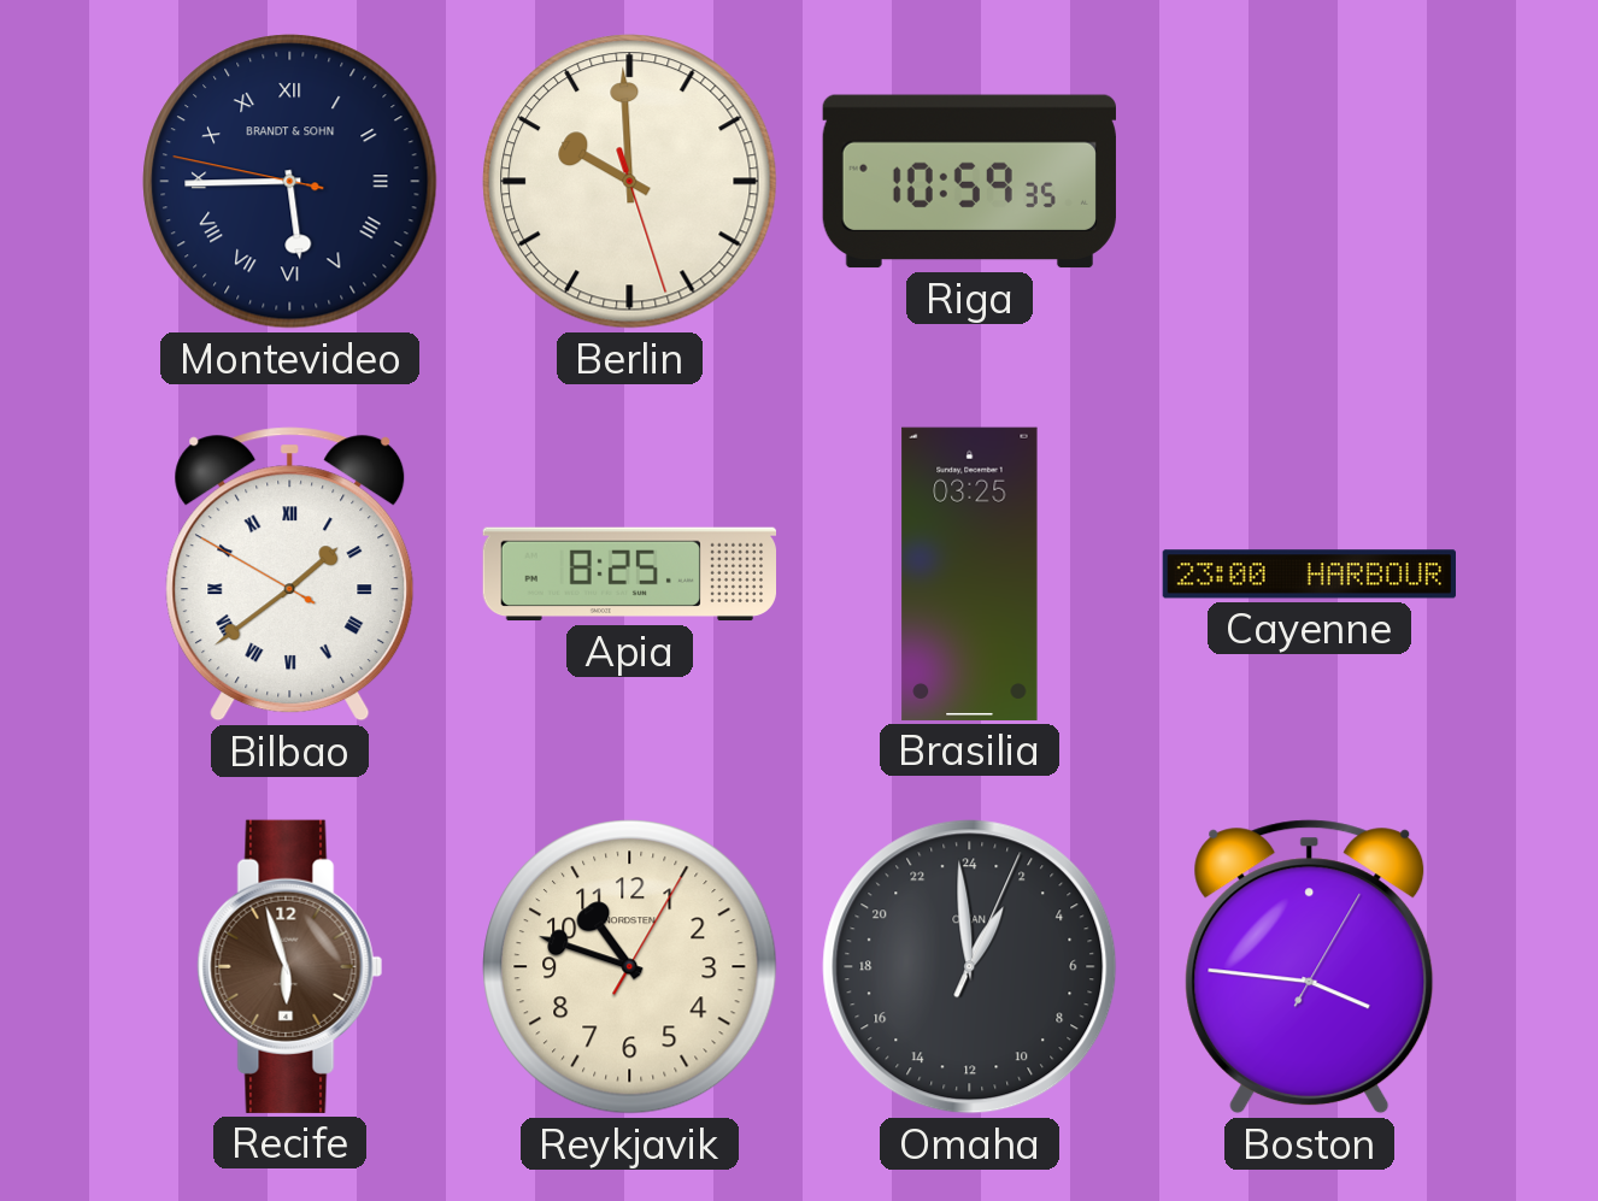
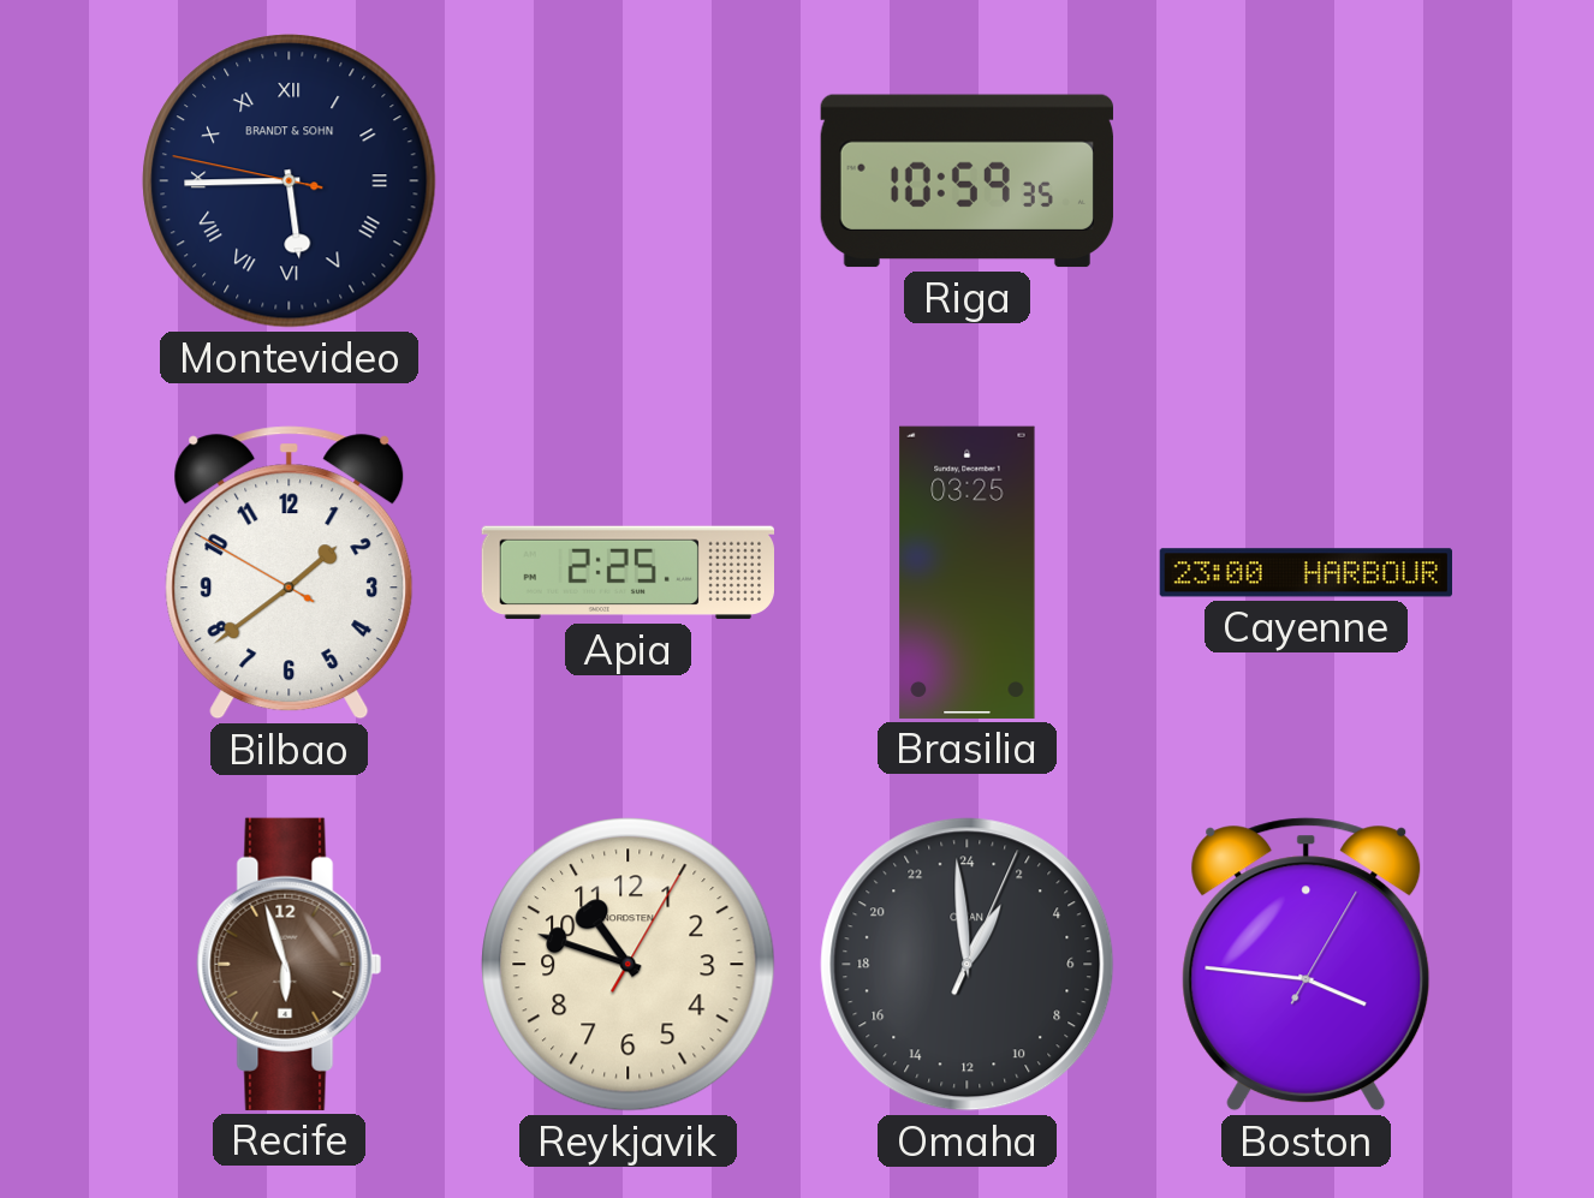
Berlin: 9:59 -> none
Bilbao numerals: Roman -> Arabic
Apia: 8:25 -> 2:25
